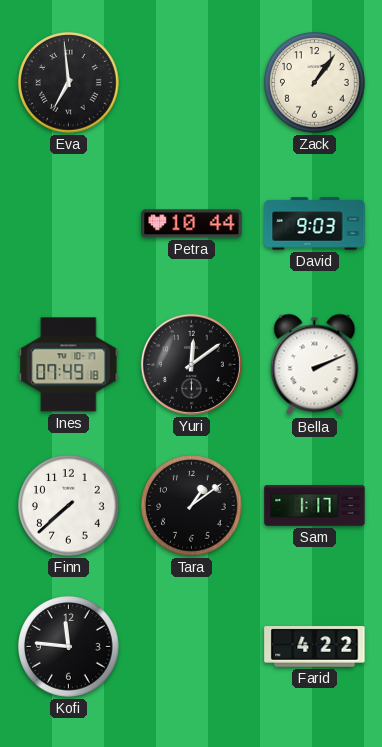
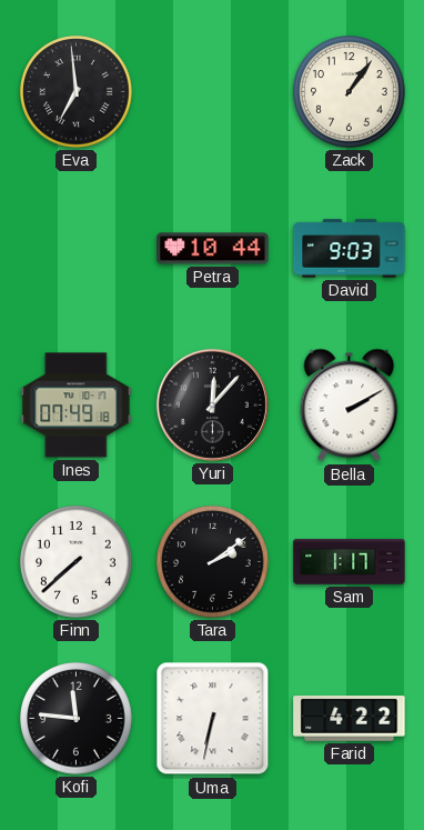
Yuri: 12:09 -> 12:07
Bella: 2:11 -> 2:10
Tara: 1:09 -> 2:09
Uma: none -> 6:32
